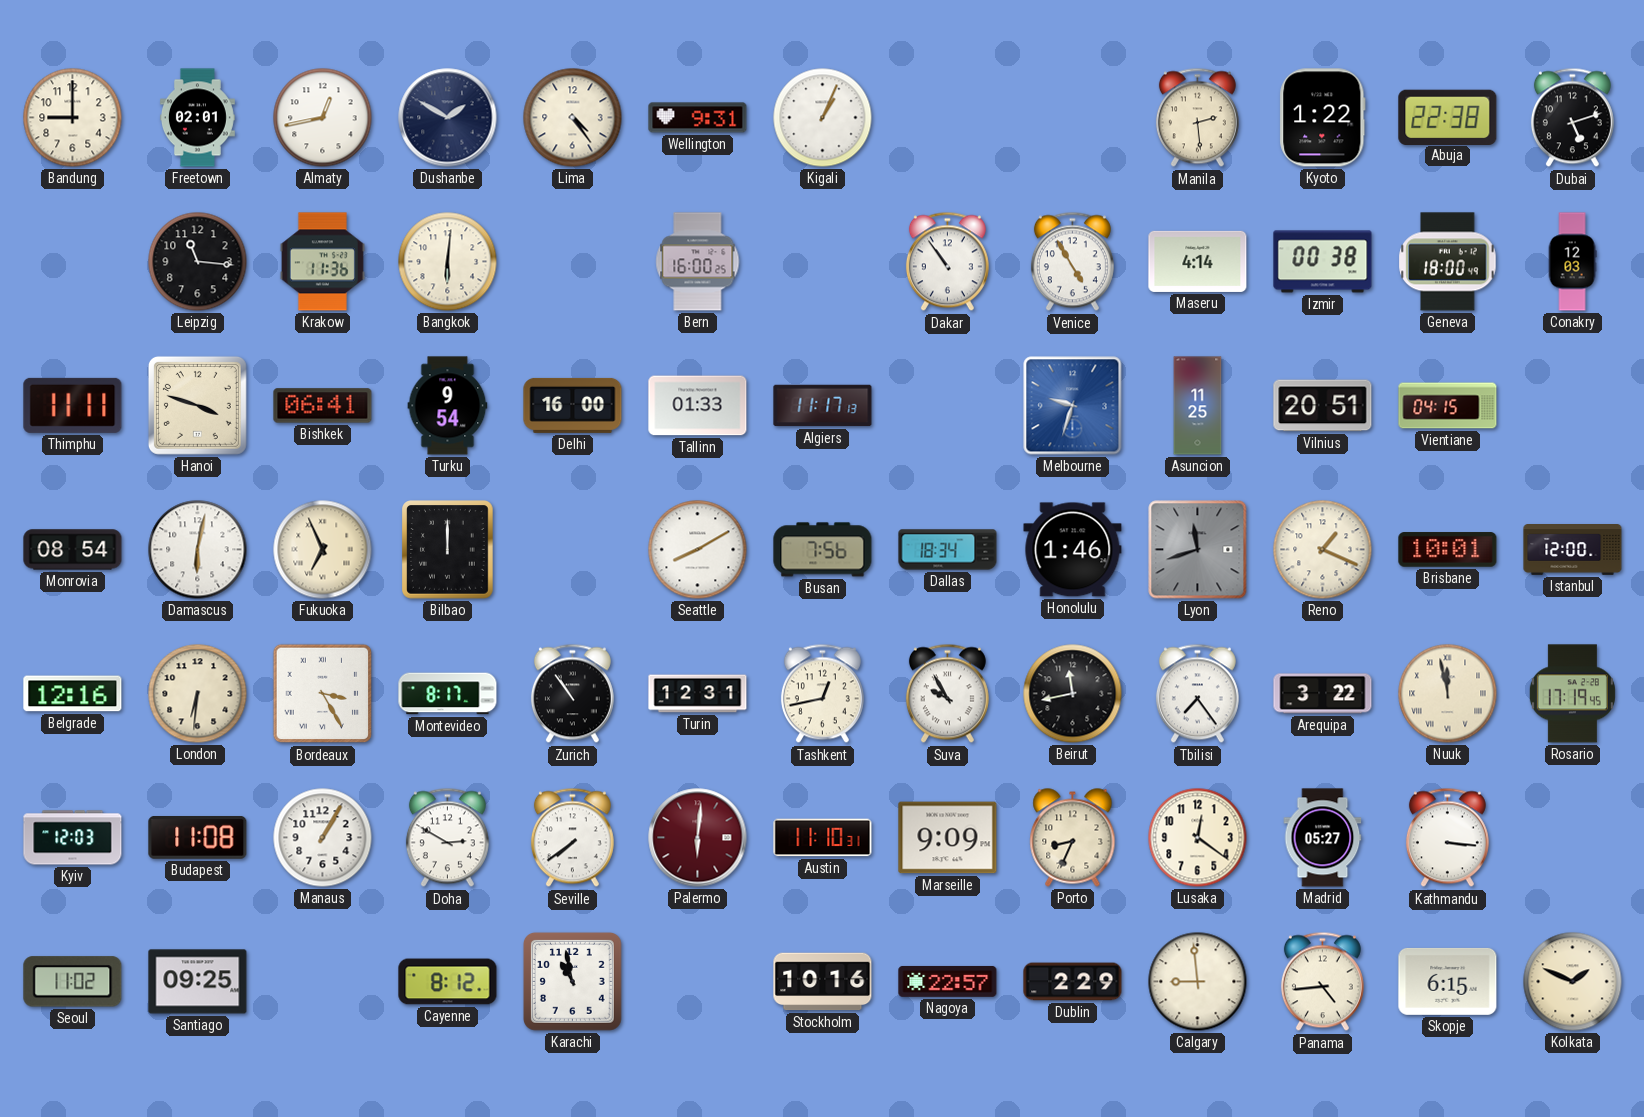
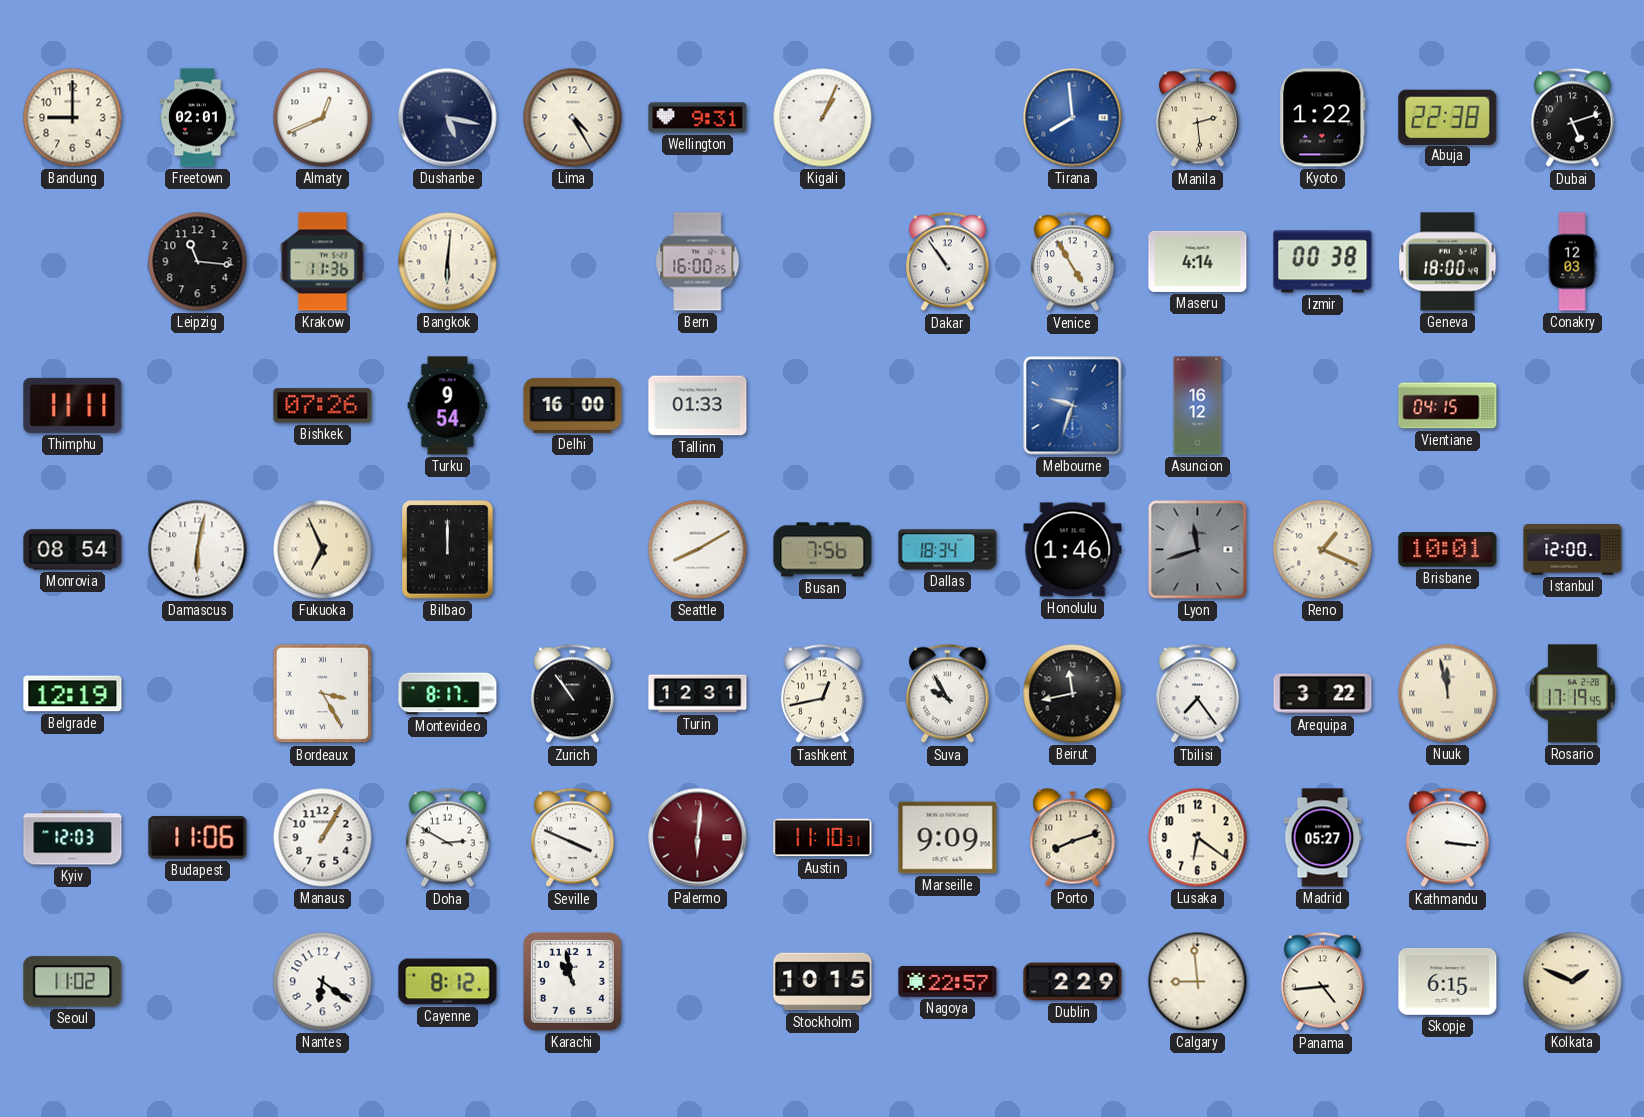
Almaty: 12:43 -> 12:41
Dushanbe: 1:50 -> 5:17
Lima: 4:24 -> 4:25
Tirana: none -> 7:59
Hanoi: 3:48 -> none
Bishkek: 06:41 -> 07:26
Algiers: 11:17 -> none
Asuncion: 11:25 -> 16:12
Vilnius: 20:51 -> none
Belgrade: 12:16 -> 12:19
London: 6:31 -> none
Budapest: 11:08 -> 11:06
Seville: 7:39 -> 3:49
Porto: 8:34 -> 8:12
Lusaka: 12:21 -> 6:21
Santiago: 09:25 -> none
Nantes: none -> 6:21
Stockholm: 10:16 -> 10:15
